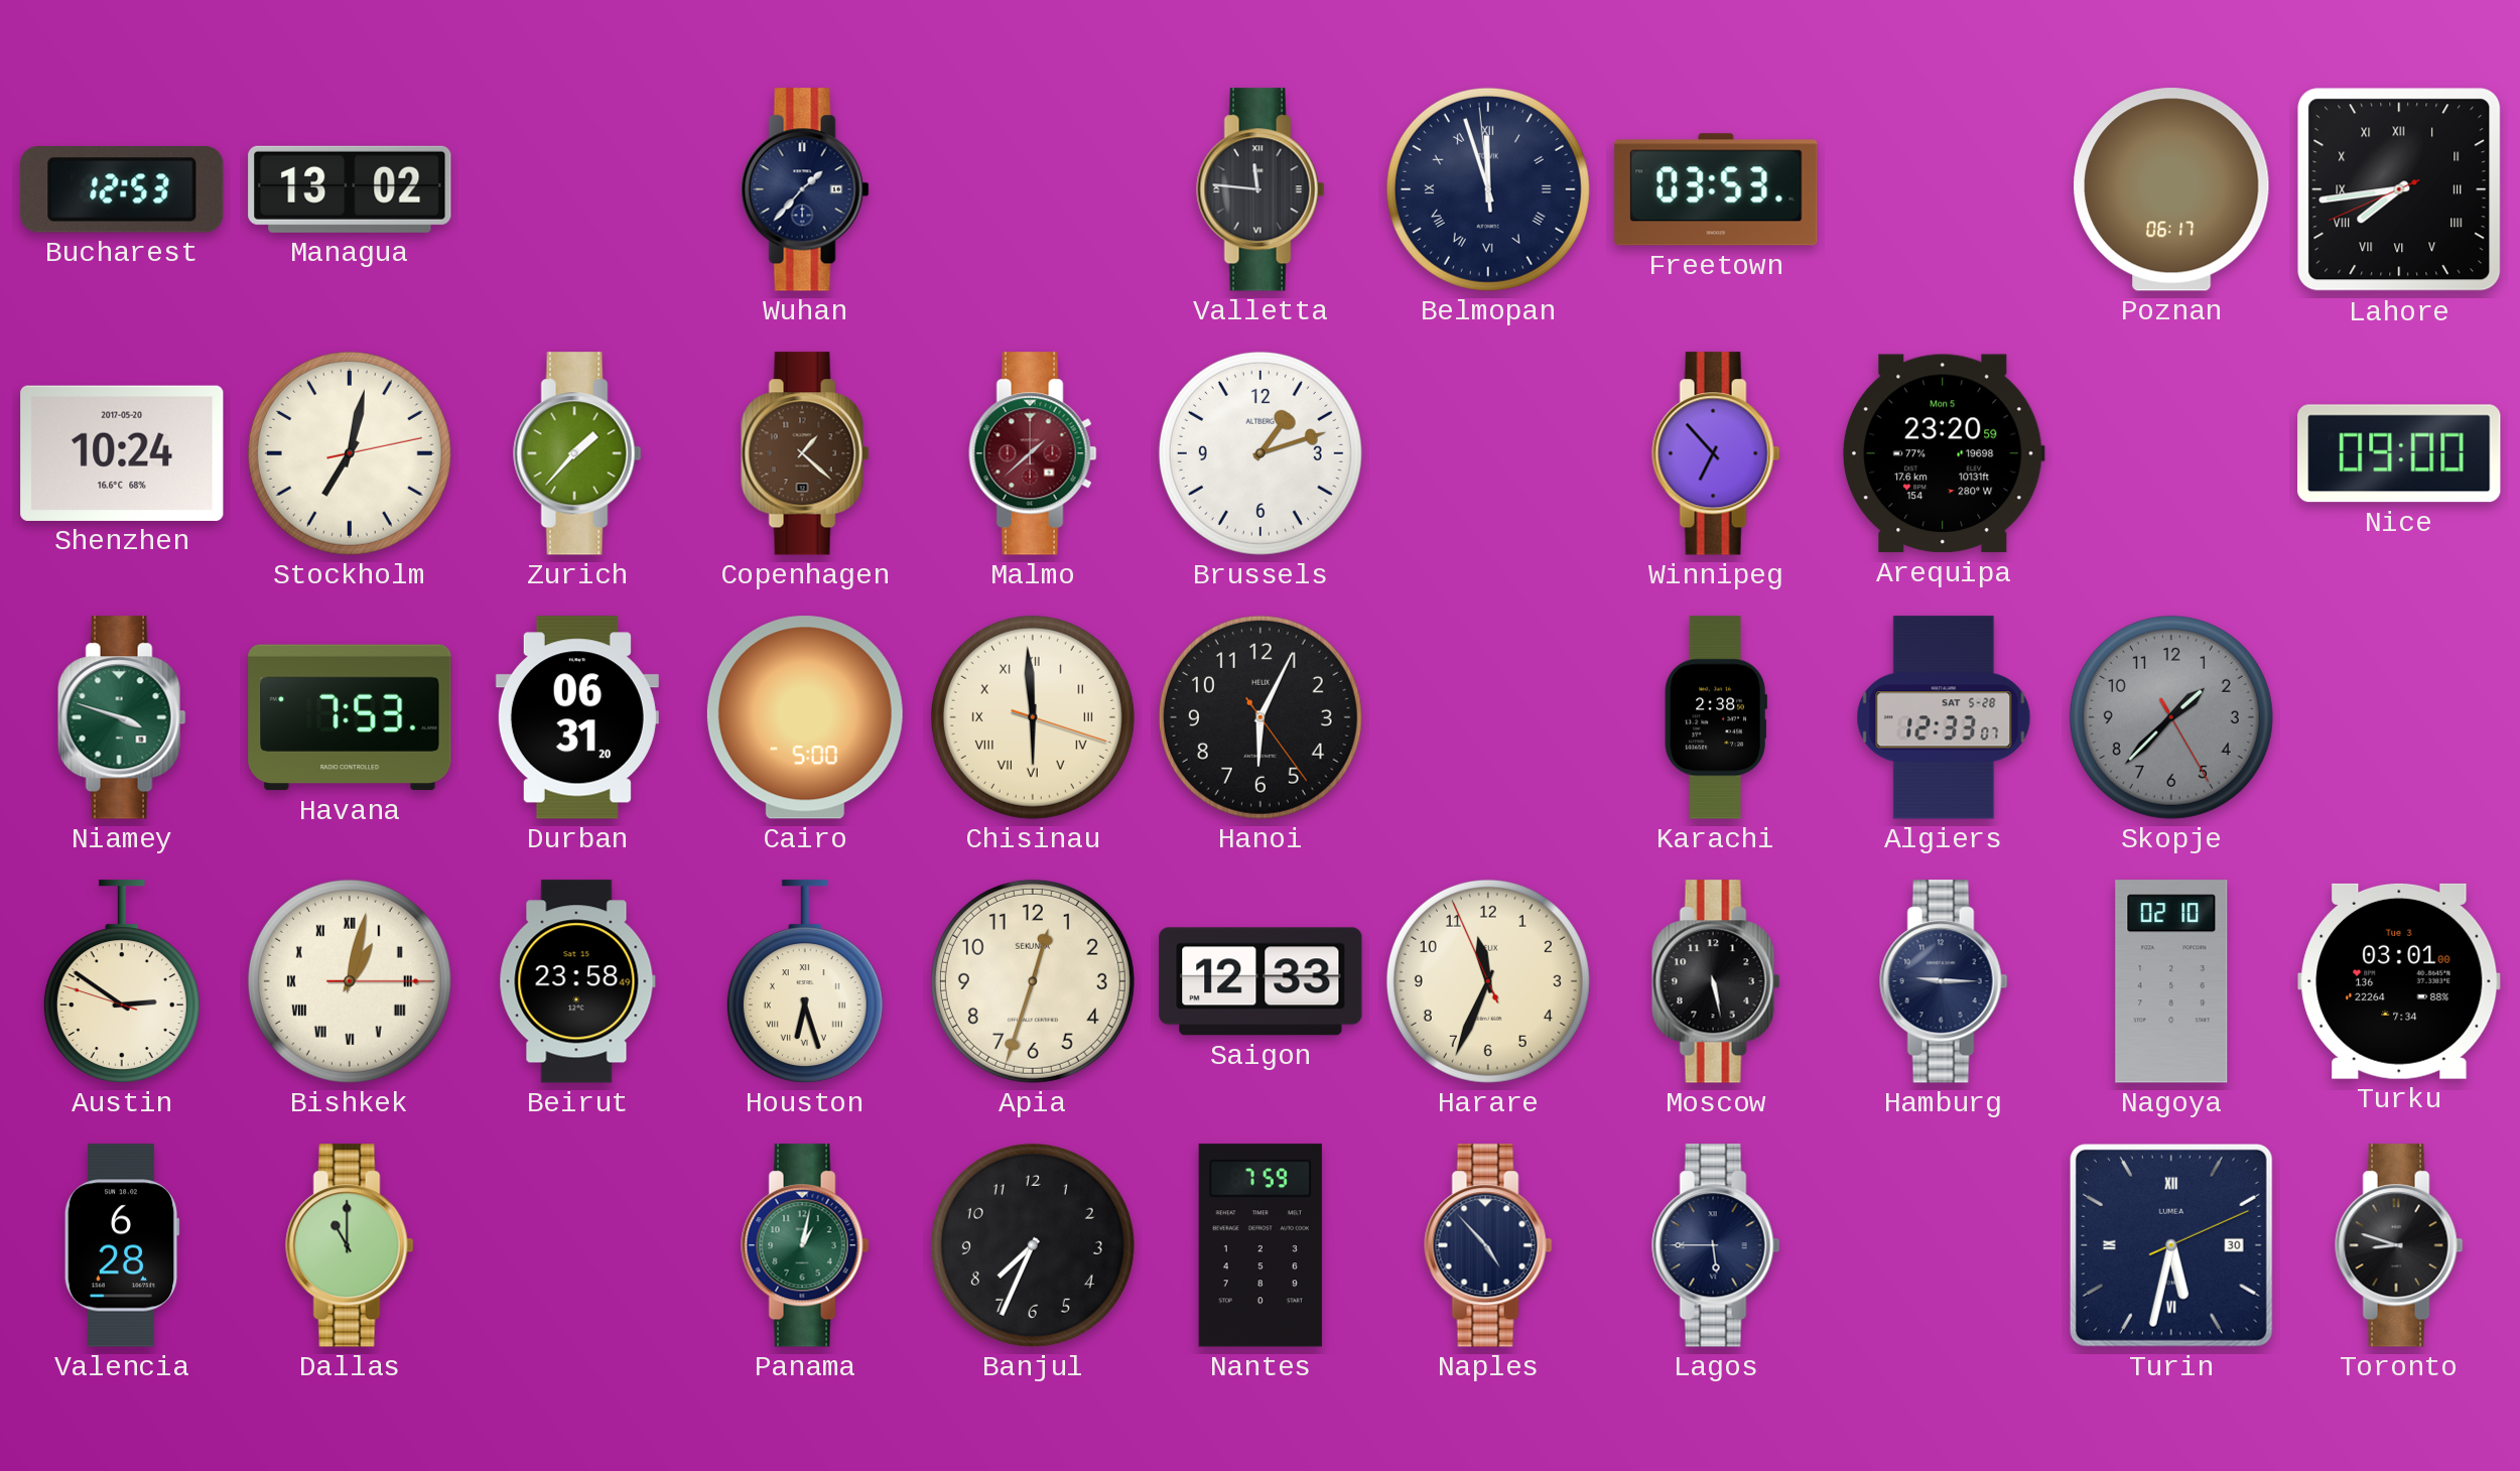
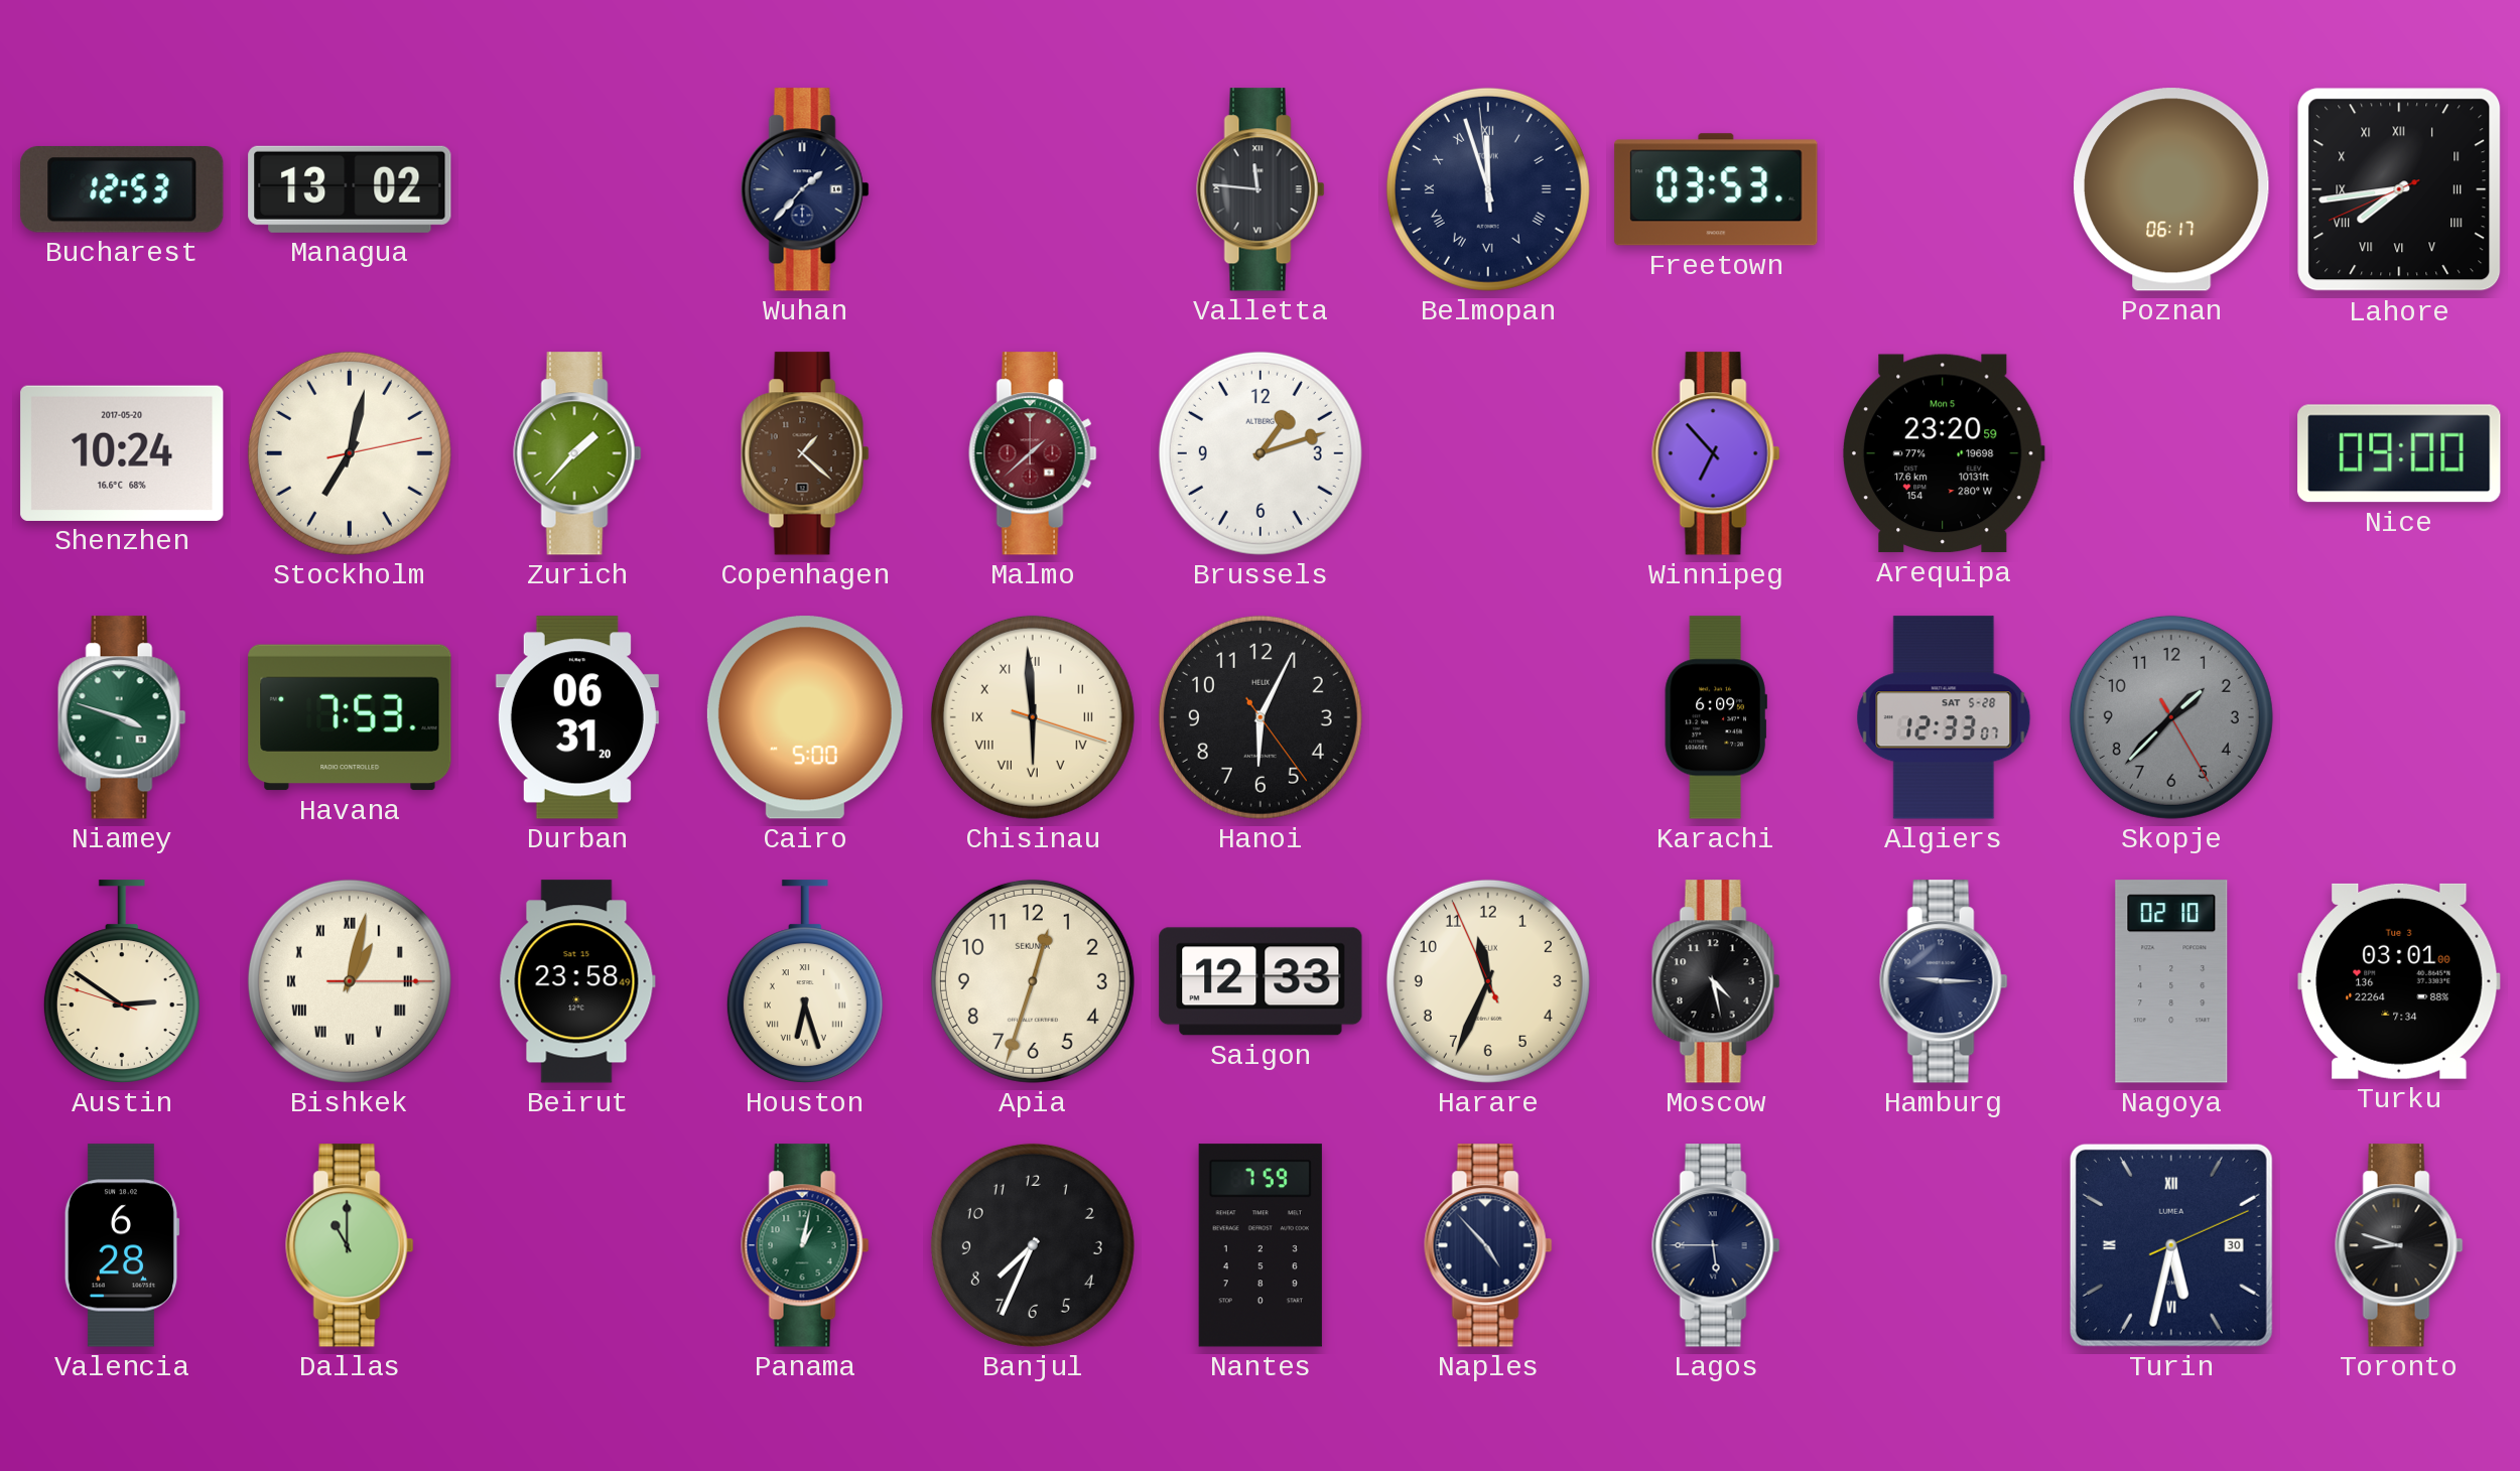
Karachi: 2:38 -> 6:09
Moscow: 5:28 -> 4:28
